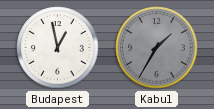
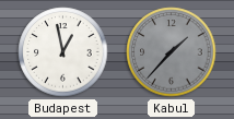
Kabul: 1:35 -> 1:37
